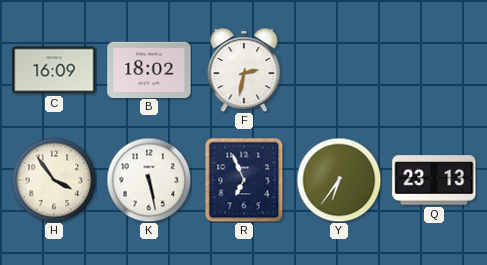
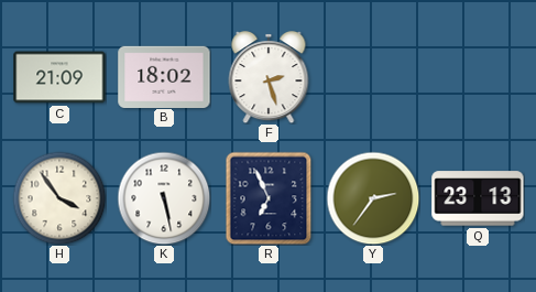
C: 16:09 -> 21:09
F: 2:32 -> 2:27
Y: 6:36 -> 2:36
